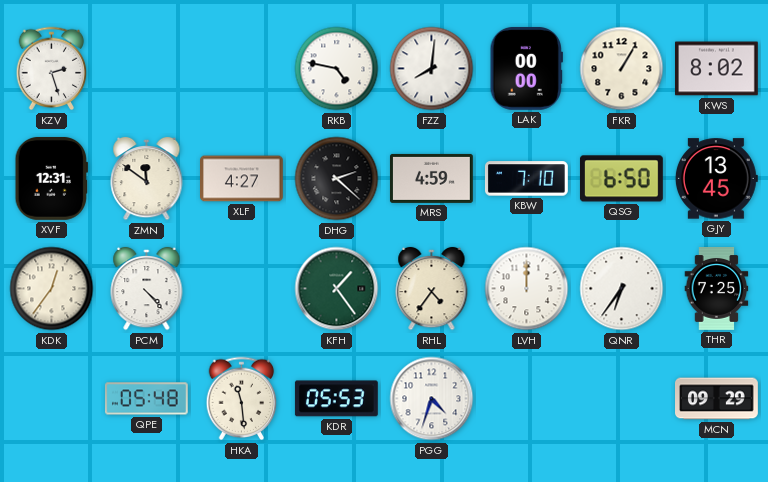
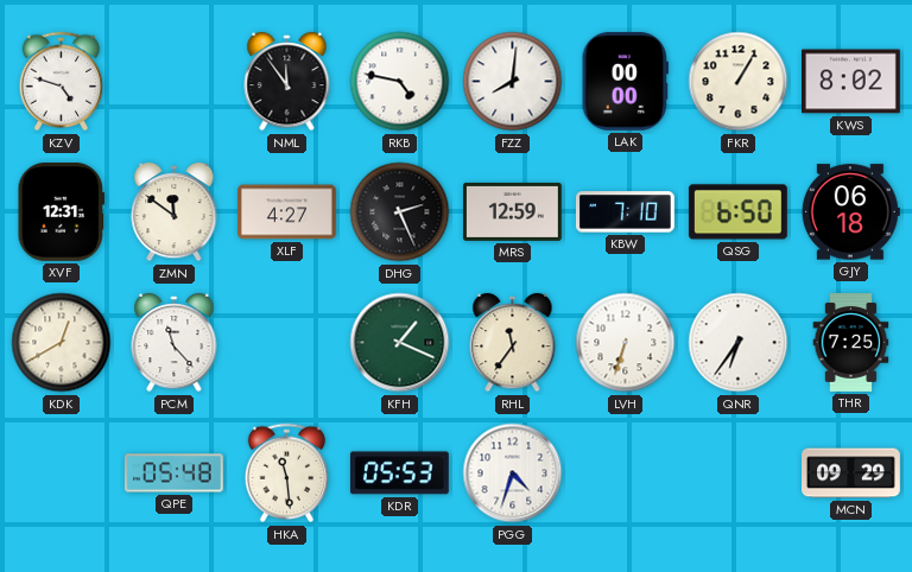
KZV: 2:27 -> 4:48
NML: none -> 11:54
DHG: 2:22 -> 2:26
MRS: 4:59 -> 12:59
GJY: 13:45 -> 06:18
KDK: 12:36 -> 12:40
PCM: 4:23 -> 11:23
KFH: 1:24 -> 1:19
RHL: 4:36 -> 11:36
LVH: 12:00 -> 6:33
